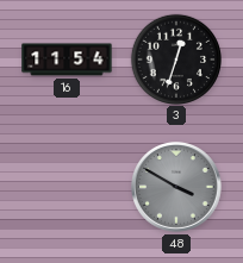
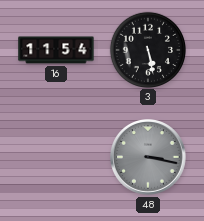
3: 12:33 -> 5:28
48: 3:50 -> 3:17
